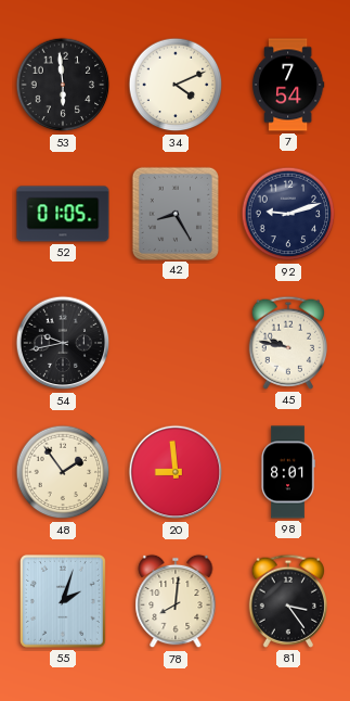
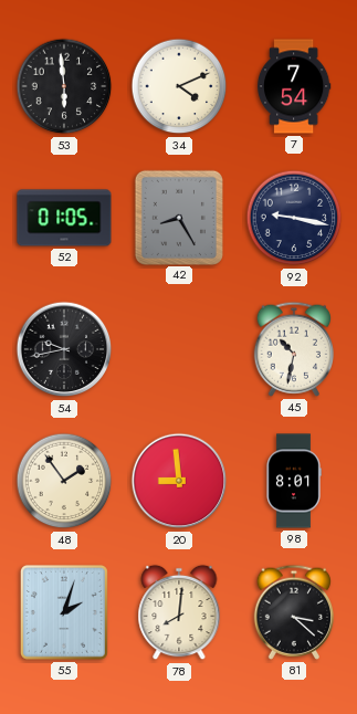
92: 9:12 -> 9:17
45: 9:47 -> 10:32
81: 3:24 -> 3:22
